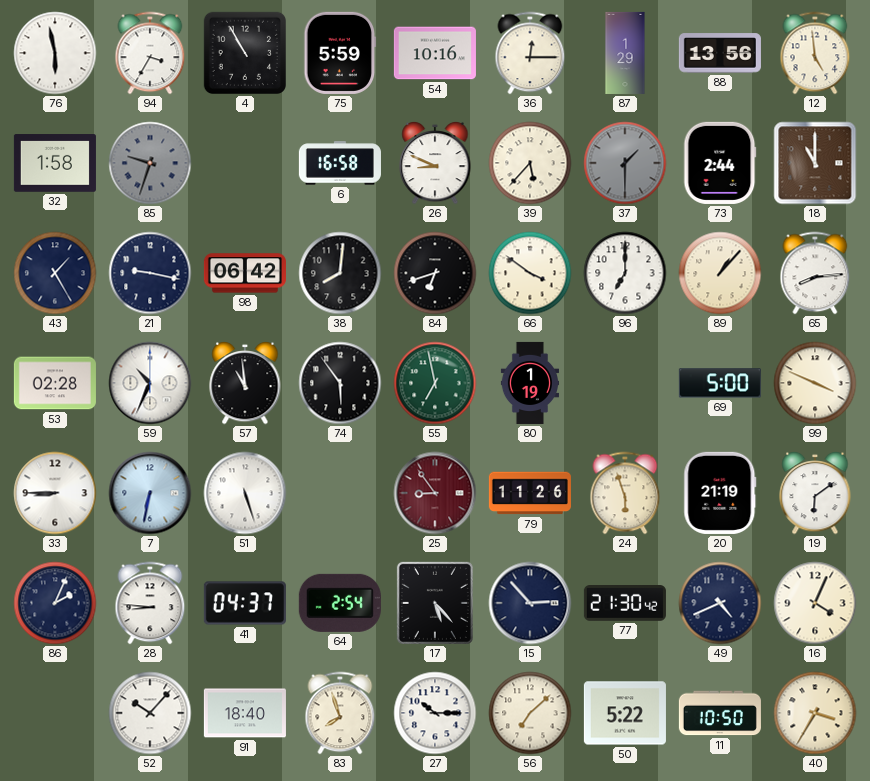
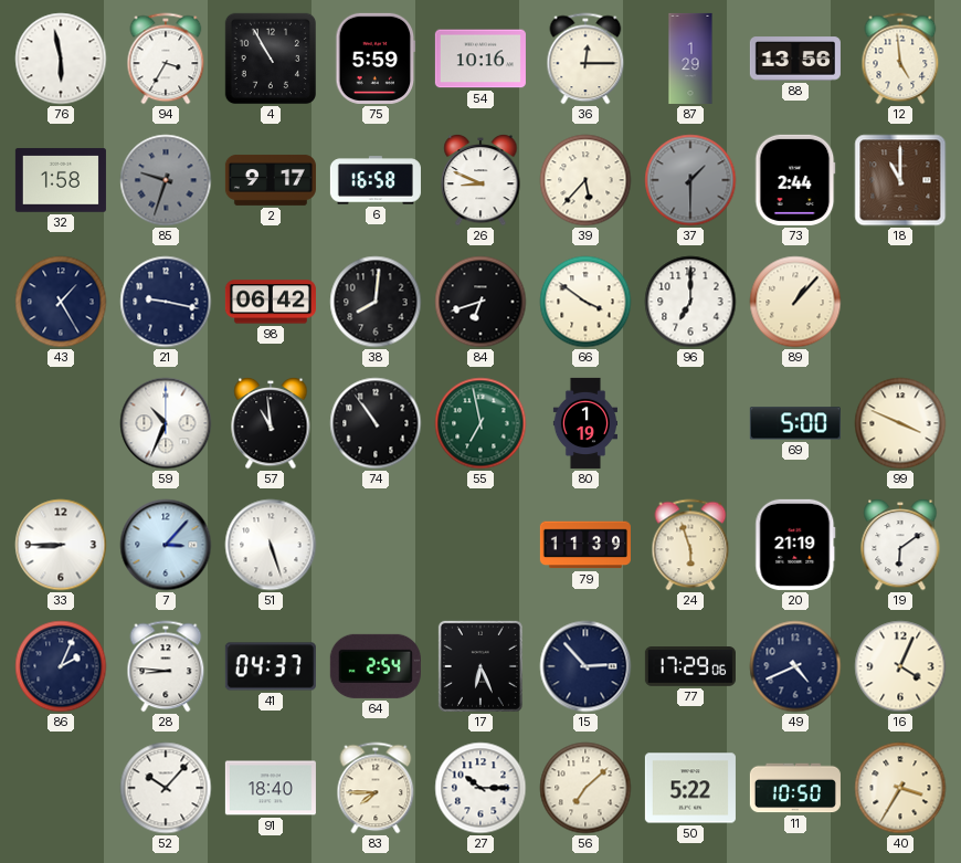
2: none -> 9:17
65: 8:14 -> none
53: 02:28 -> none
74: 5:54 -> 10:54
7: 6:32 -> 3:07
25: 8:54 -> none
79: 11:26 -> 11:39
17: 5:23 -> 6:26
77: 21:30 -> 17:29
83: 7:57 -> 7:45
